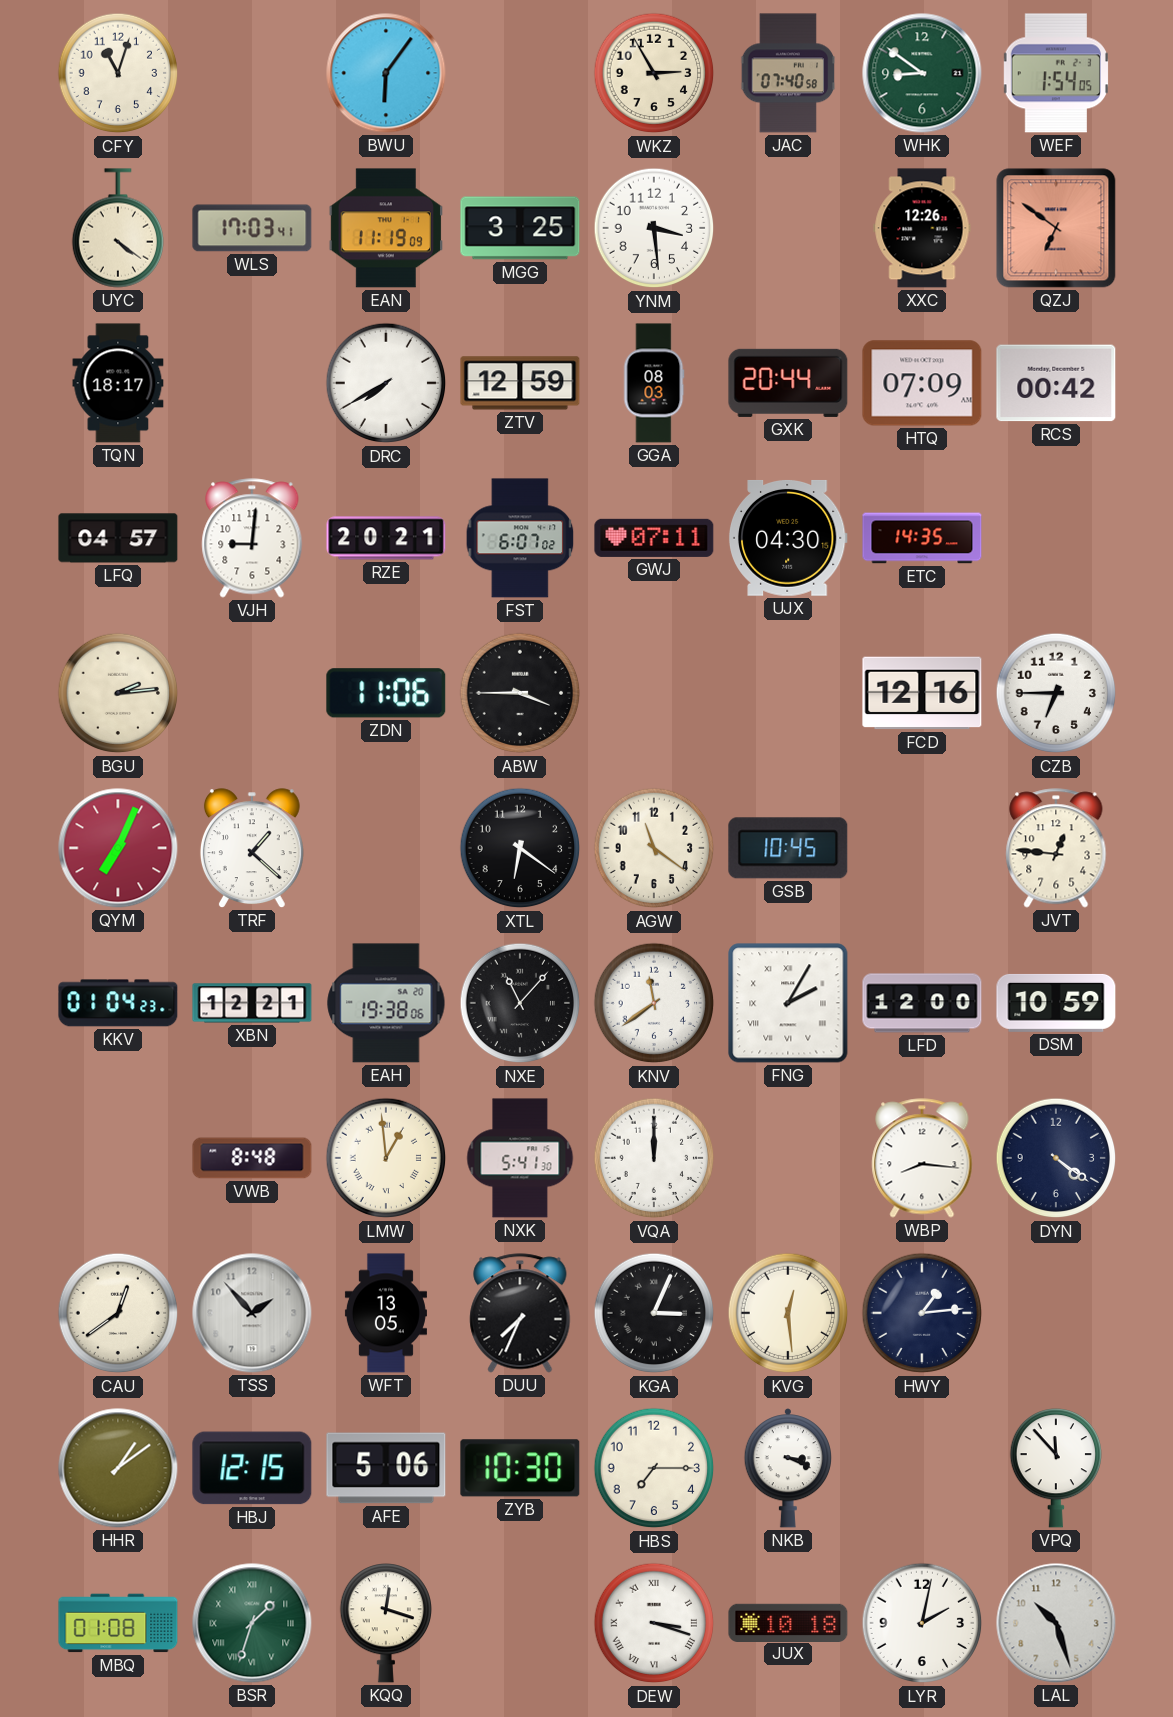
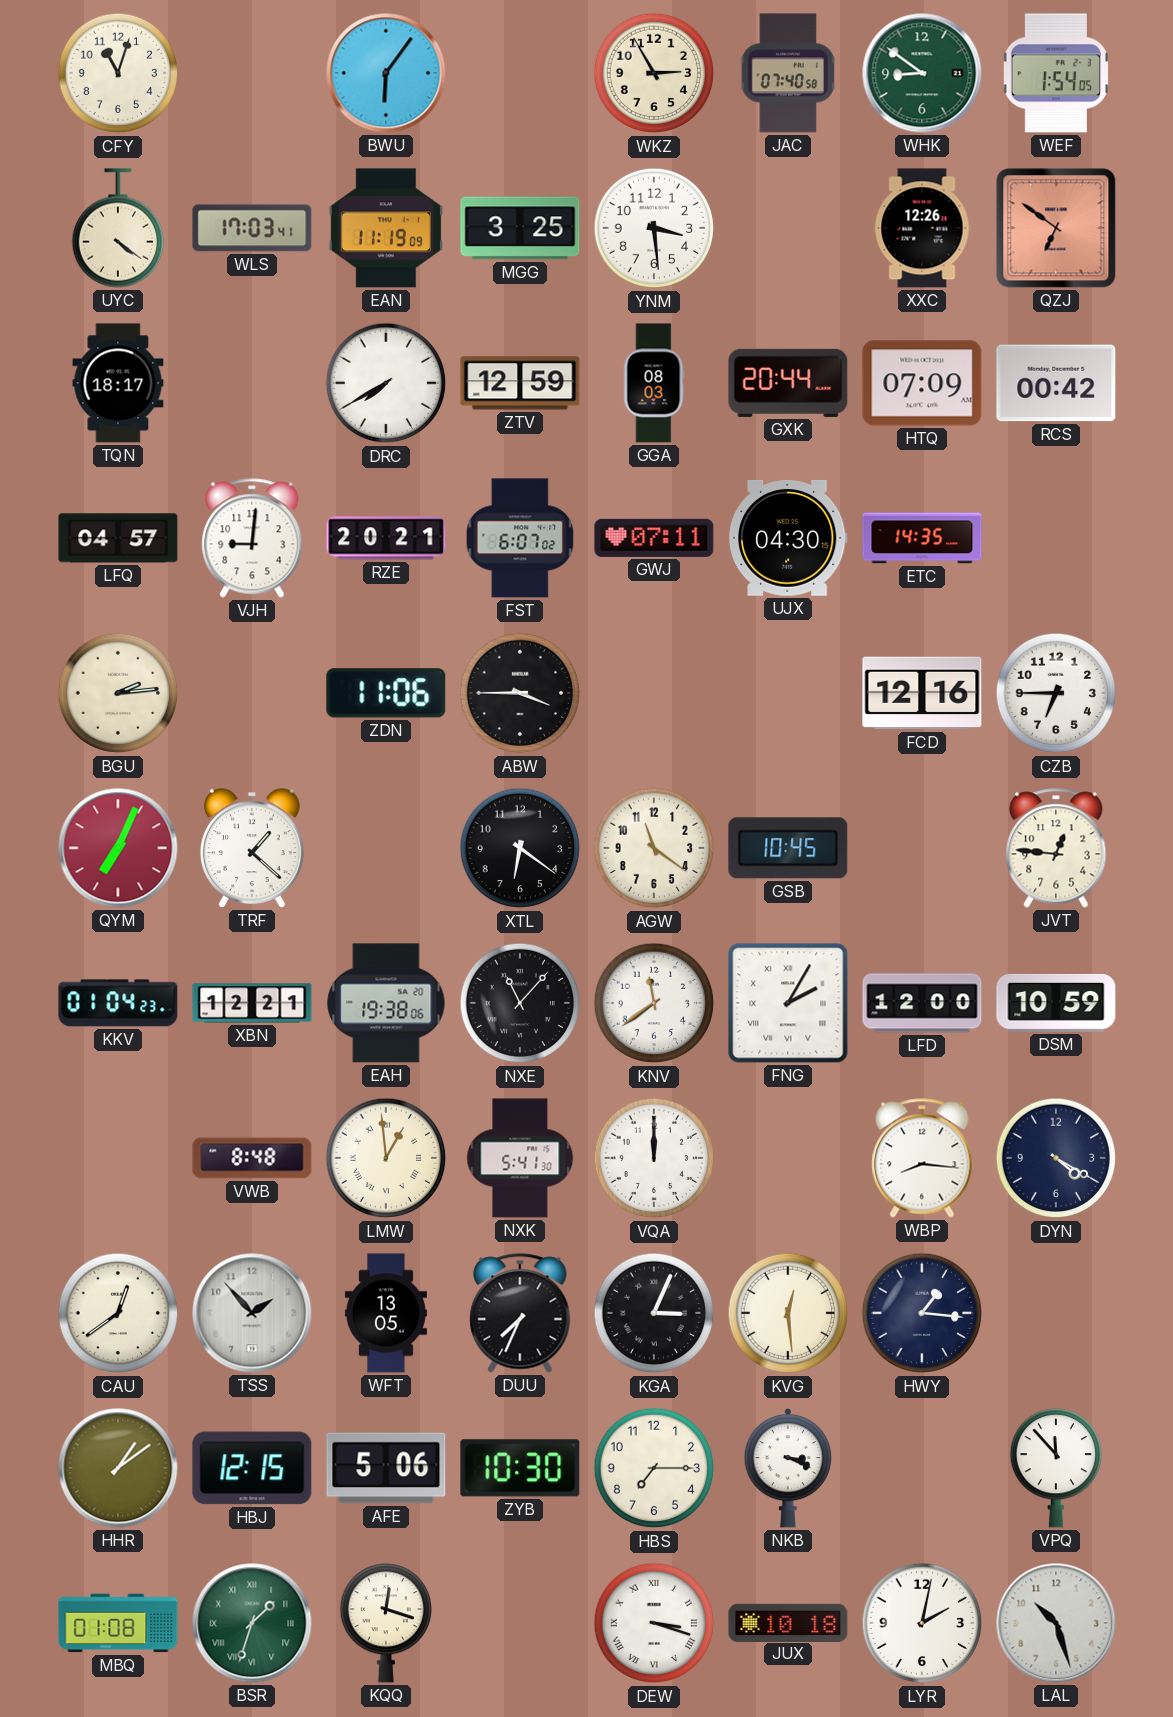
DYN: 4:21 -> 4:20
HWY: 1:14 -> 1:16
